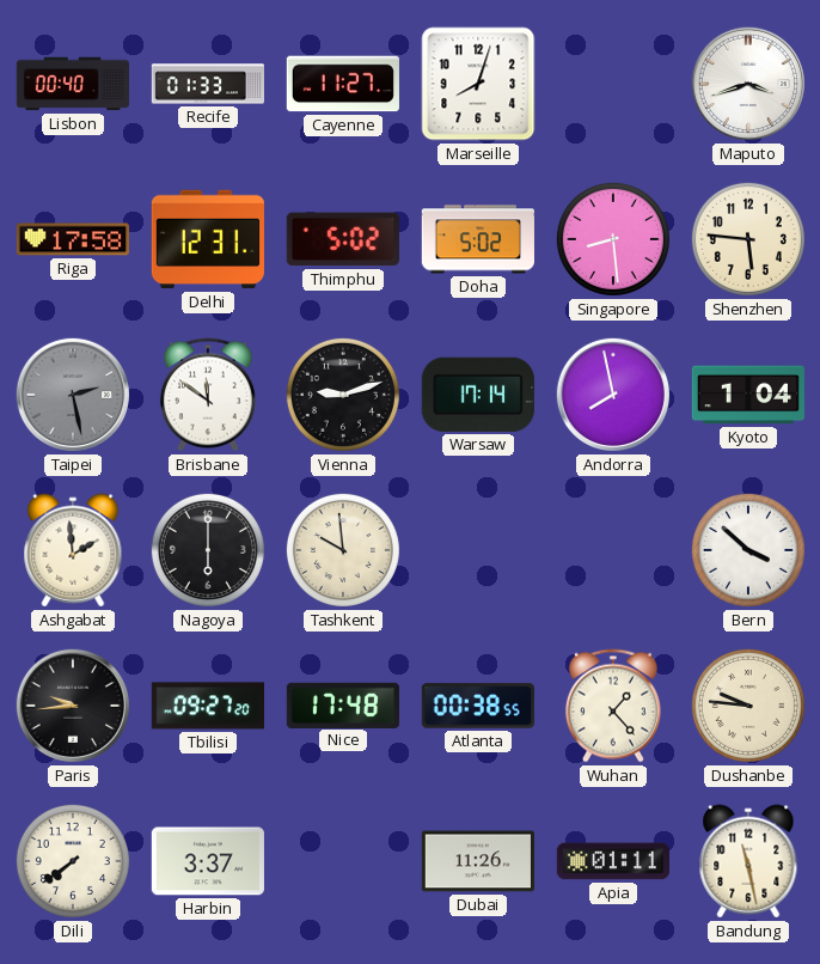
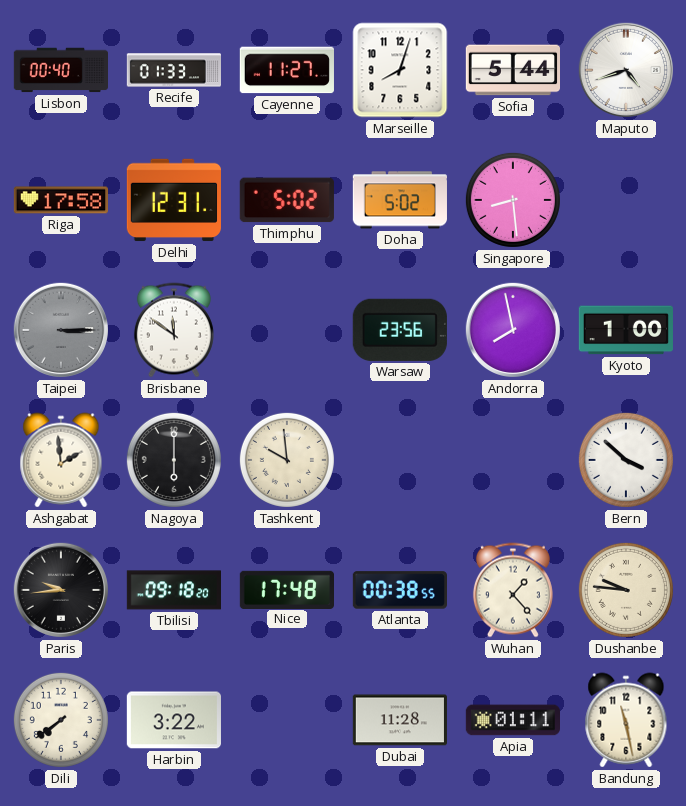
Sofia: none -> 5:44
Maputo: 3:42 -> 4:42
Shenzhen: 5:46 -> none
Taipei: 2:28 -> 3:15
Vienna: 9:12 -> none
Warsaw: 17:14 -> 23:56
Kyoto: 1:04 -> 1:00
Tbilisi: 09:27 -> 09:18
Harbin: 3:37 -> 3:22
Dubai: 11:26 -> 11:28
